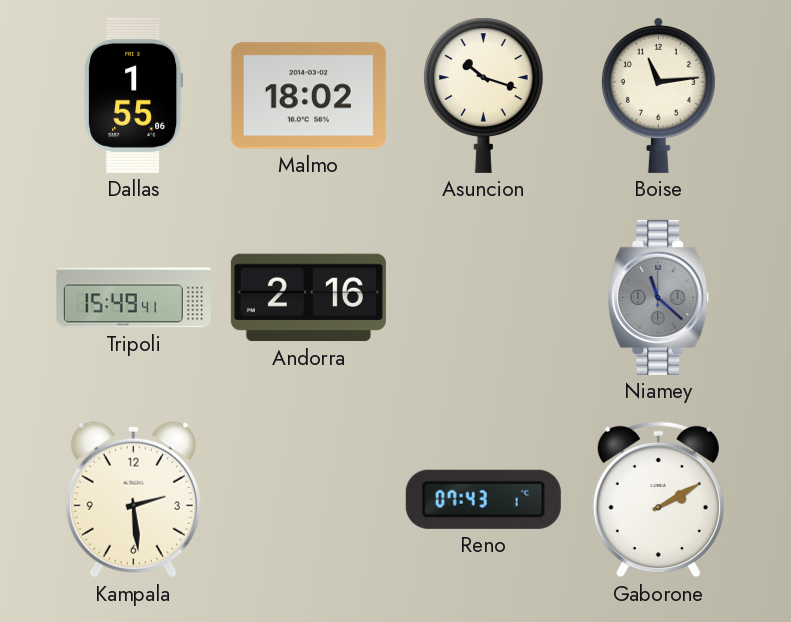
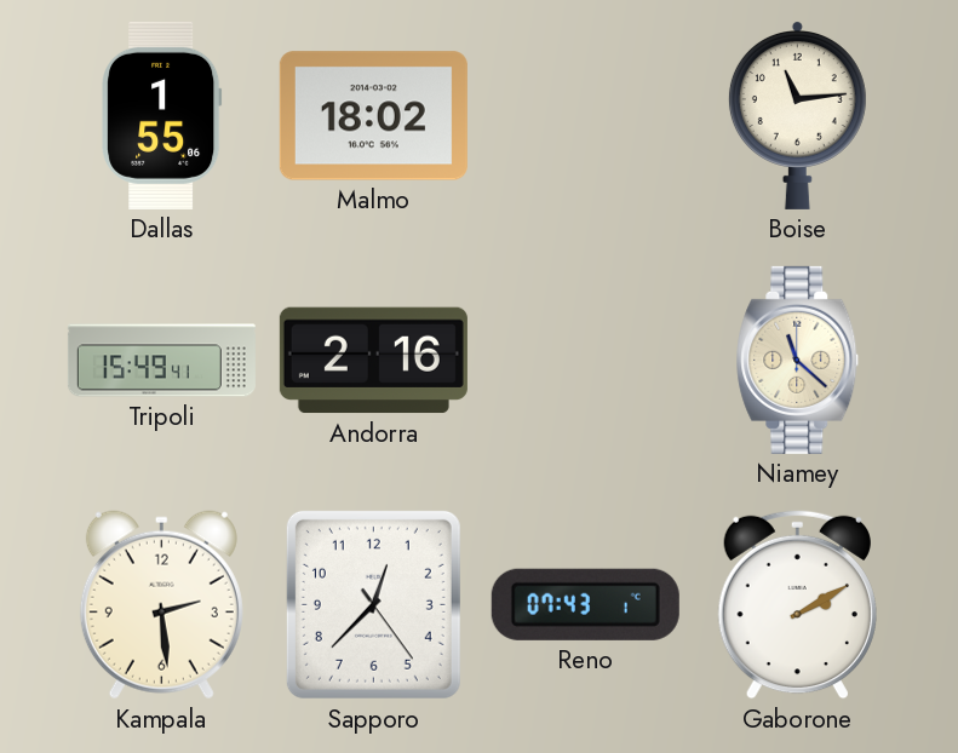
Asuncion: 10:18 -> none
Niamey dial: grey -> cream
Sapporo: none -> 12:37
